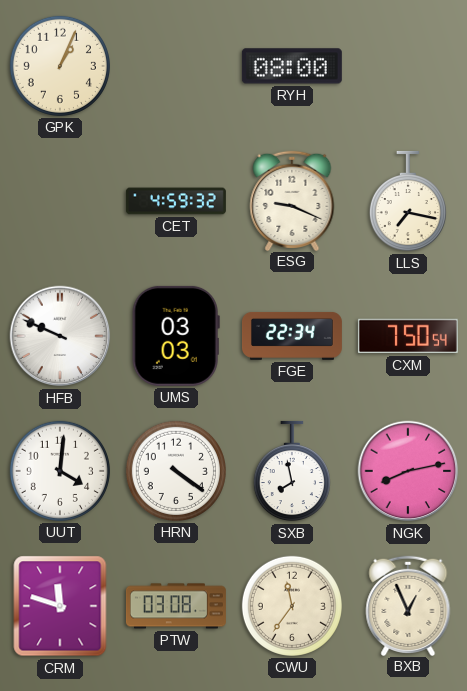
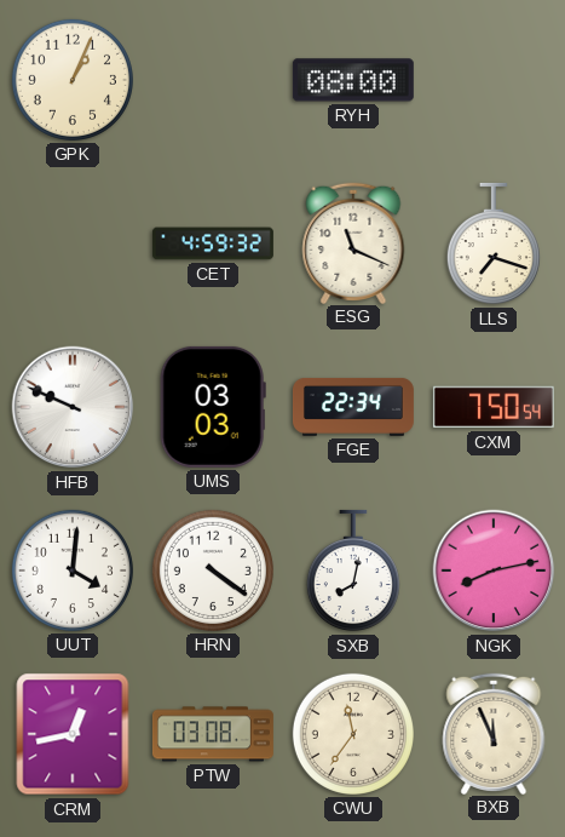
ESG: 9:19 -> 11:19
LLS: 7:17 -> 7:18
SXB: 7:58 -> 8:02
CRM: 11:48 -> 12:43
BXB: 12:56 -> 11:56
